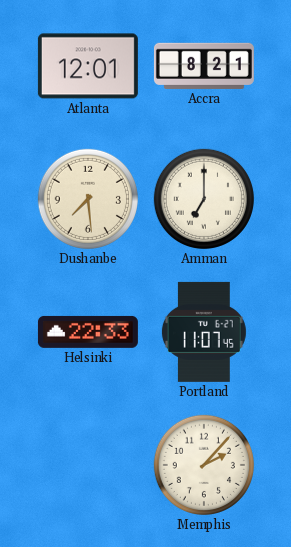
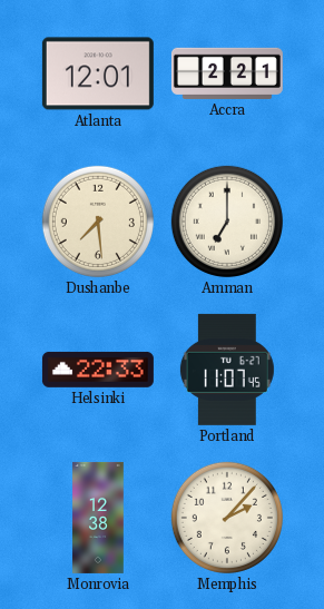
Accra: 8:21 -> 2:21
Monrovia: none -> 12:38
